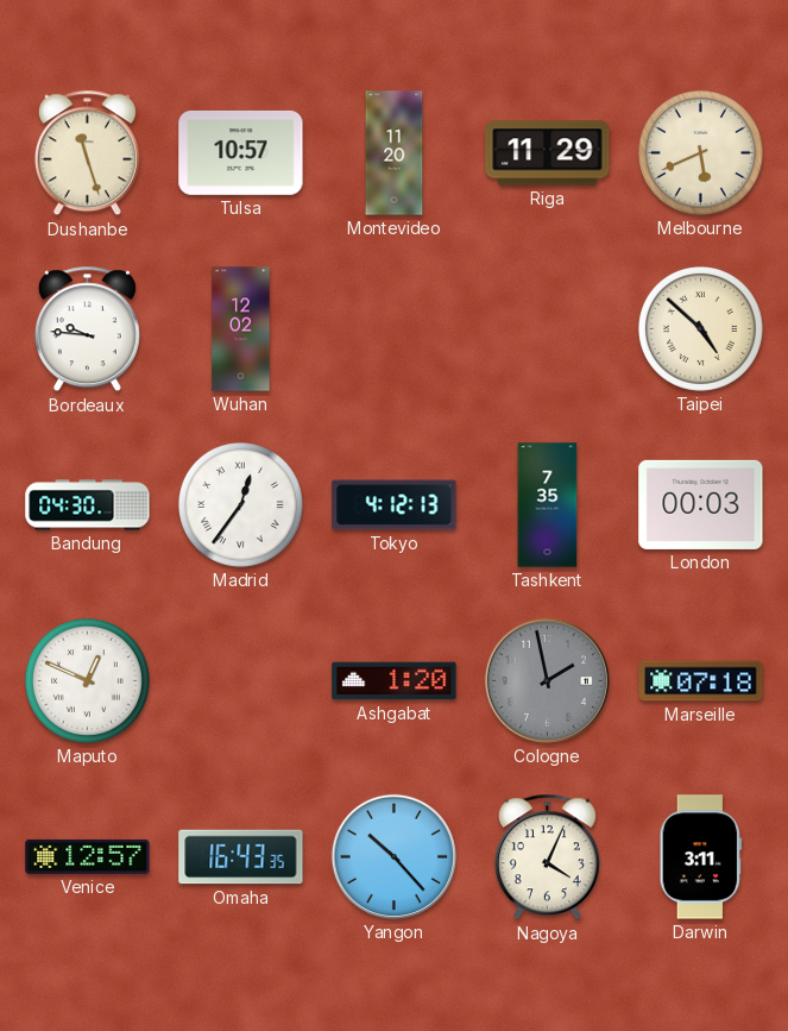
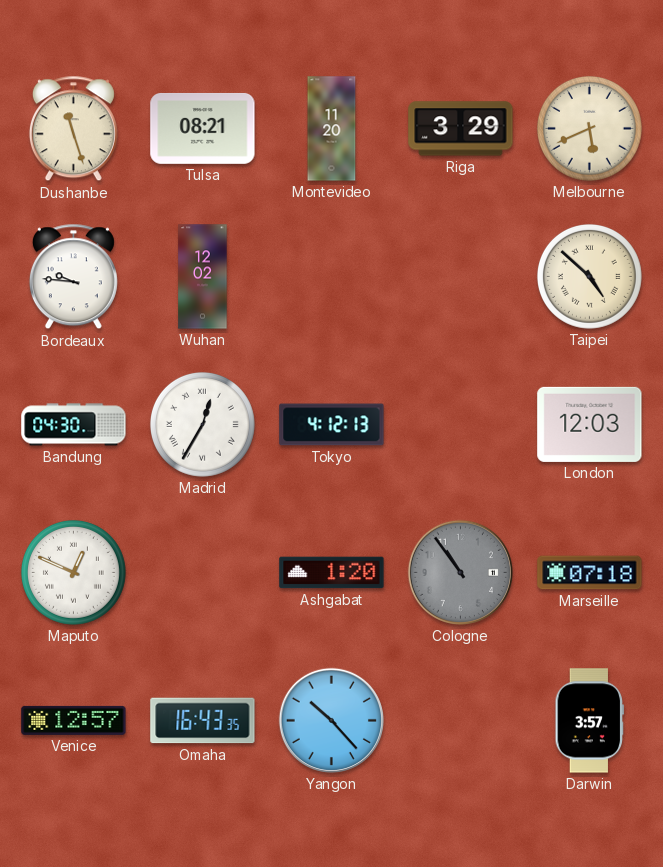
Tulsa: 10:57 -> 08:21
Riga: 11:29 -> 3:29
Madrid: 12:36 -> 12:35
Tashkent: 7:35 -> none
London: 00:03 -> 12:03
Cologne: 1:58 -> 10:54
Nagoya: 4:04 -> none
Darwin: 3:11 -> 3:57
